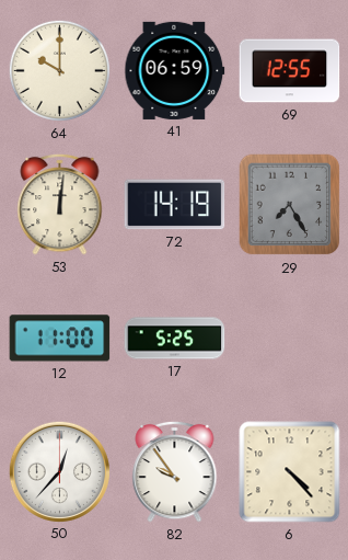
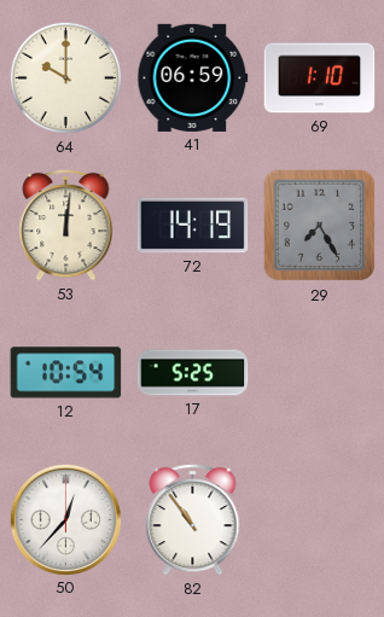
69: 12:55 -> 1:10
12: 11:00 -> 10:54
82: 9:54 -> 10:54
6: 4:23 -> none
